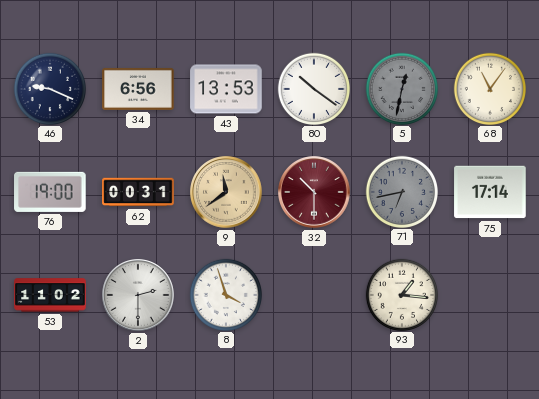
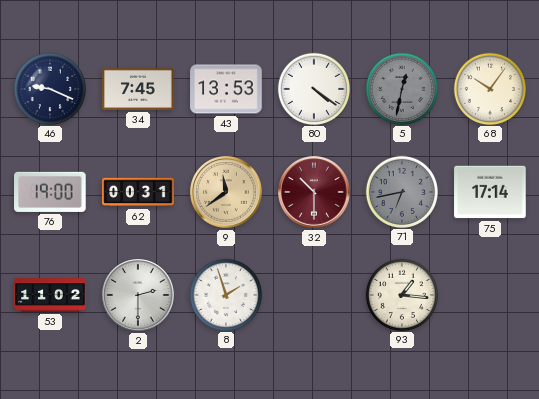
34: 6:56 -> 7:45
80: 10:21 -> 4:21
68: 11:06 -> 10:06
8: 3:57 -> 1:57
